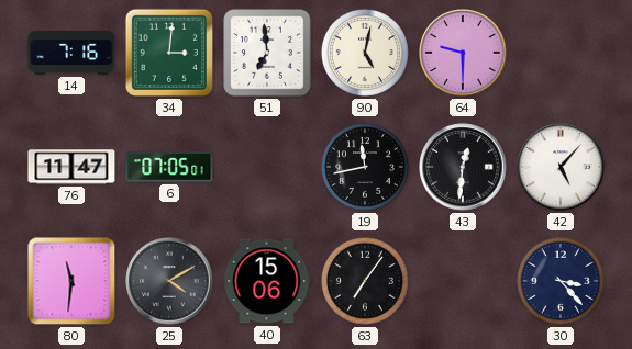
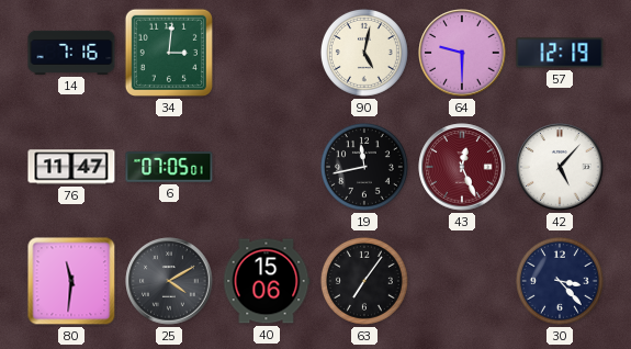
51: 6:59 -> none
57: none -> 12:19
43: 12:31 -> 12:26
43 dial: black -> burgundy
